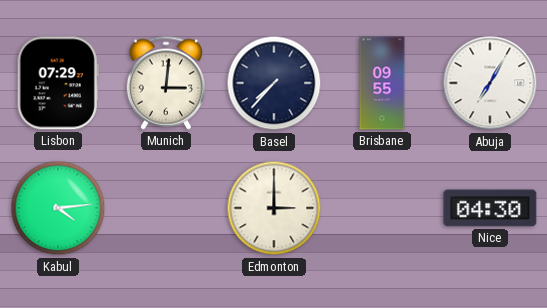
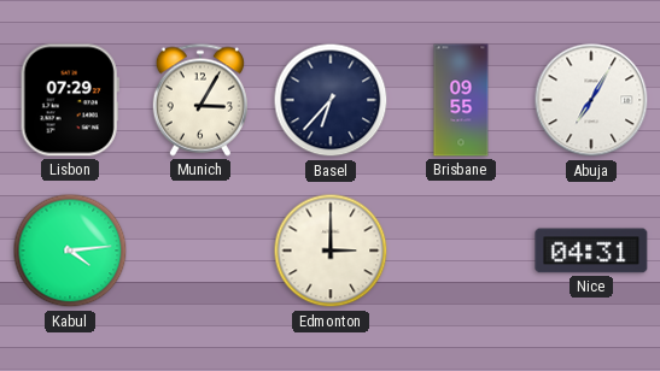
Munich: 3:01 -> 3:05
Basel: 7:37 -> 6:37
Nice: 04:30 -> 04:31
